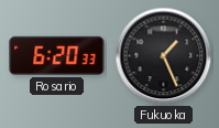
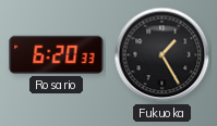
Fukuoka: 1:26 -> 1:25
